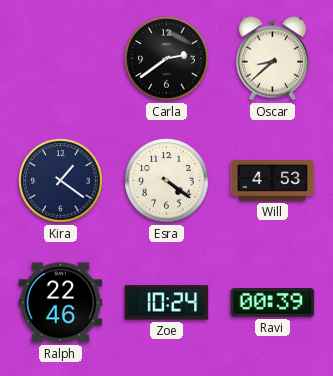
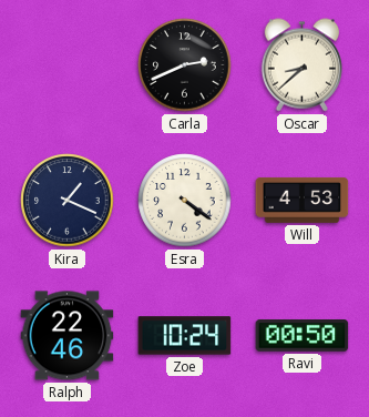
Carla: 2:39 -> 2:41
Kira: 1:21 -> 1:19
Ravi: 00:39 -> 00:50
